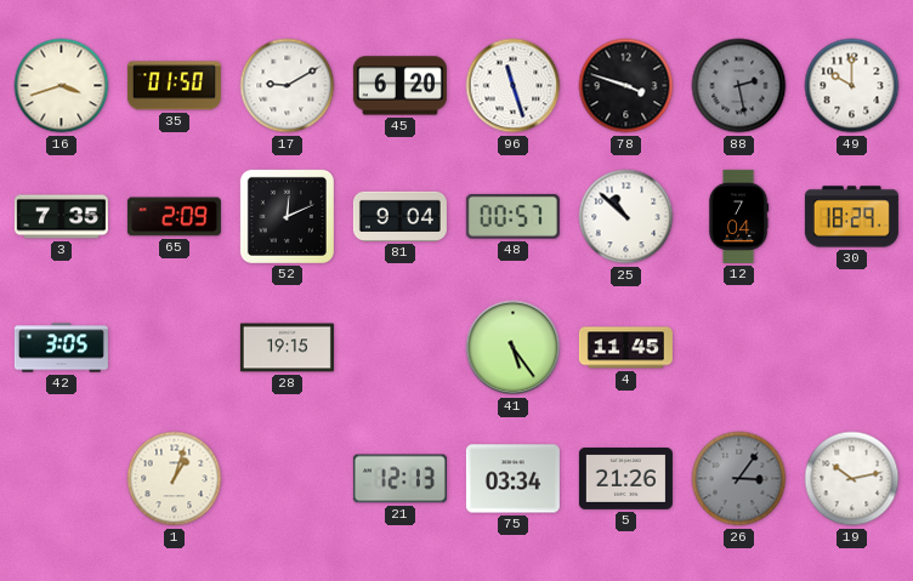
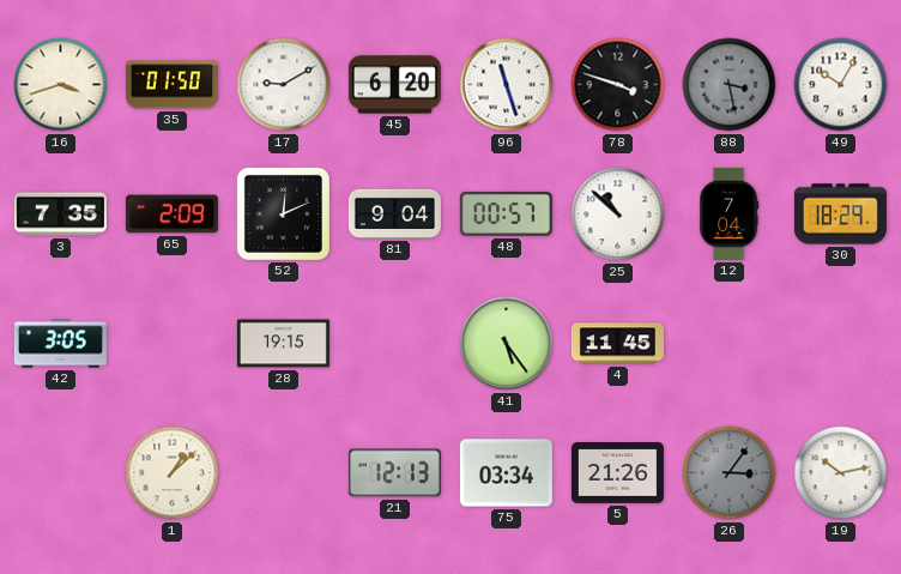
88: 2:28 -> 3:28
49: 10:00 -> 10:05
1: 1:03 -> 1:08
